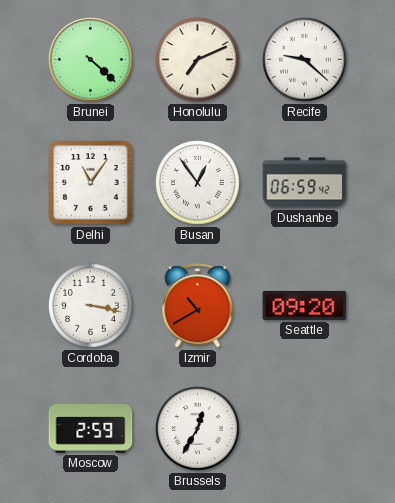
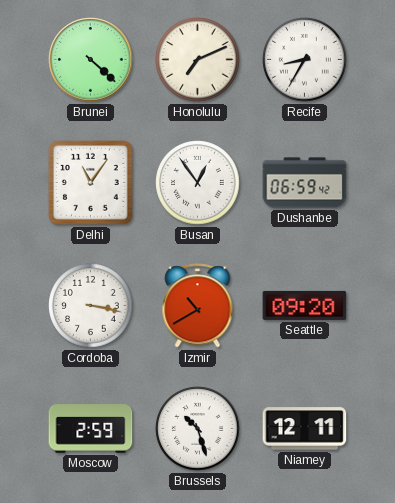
Recife: 9:22 -> 8:35
Brussels: 12:35 -> 10:27
Niamey: none -> 12:11
